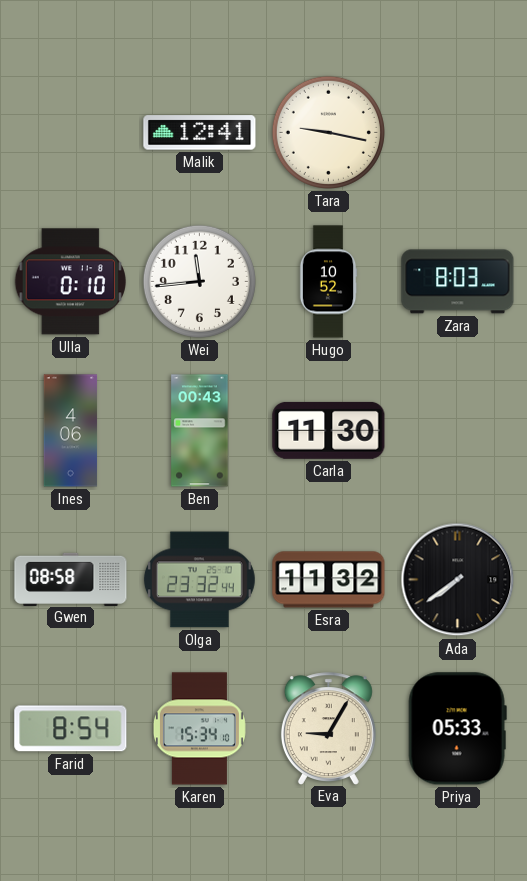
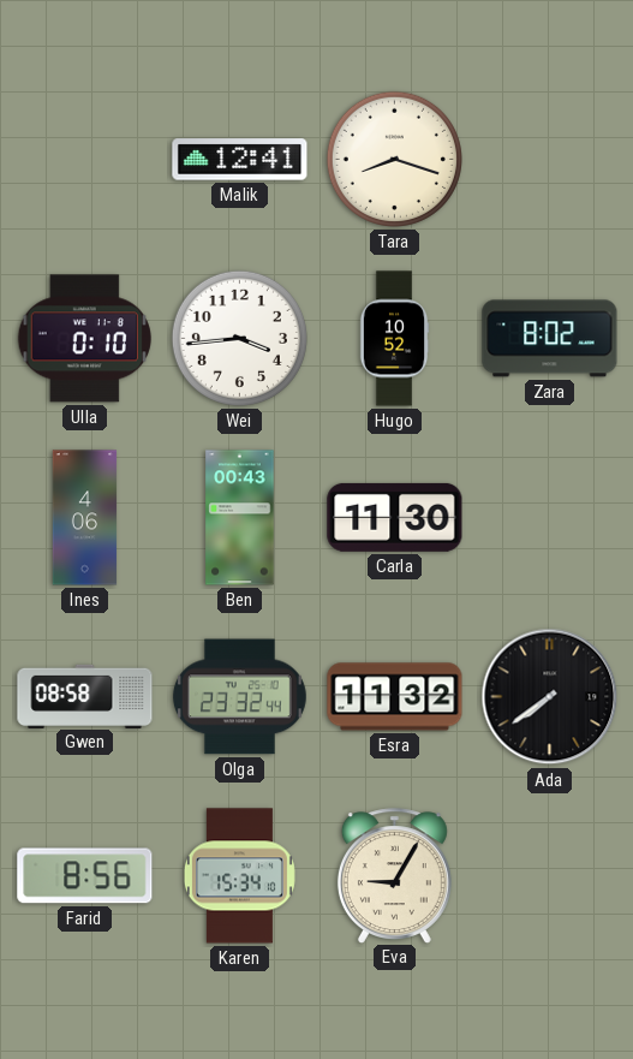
Tara: 9:17 -> 8:18
Wei: 11:44 -> 3:44
Zara: 8:03 -> 8:02
Farid: 8:54 -> 8:56
Priya: 05:33 -> none
